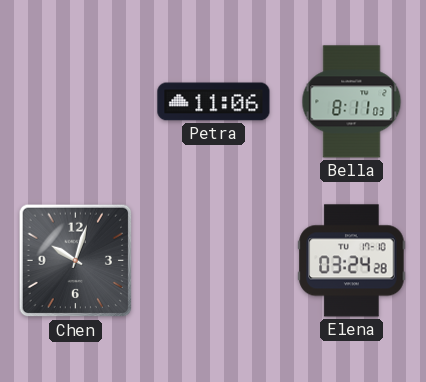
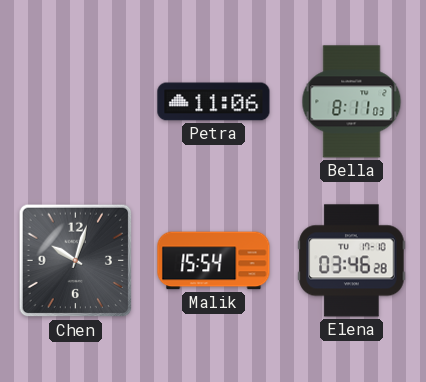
Malik: none -> 15:54
Elena: 03:24 -> 03:46
